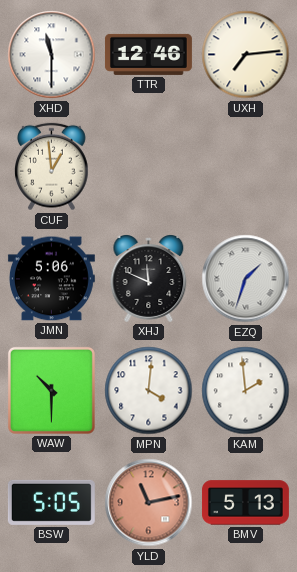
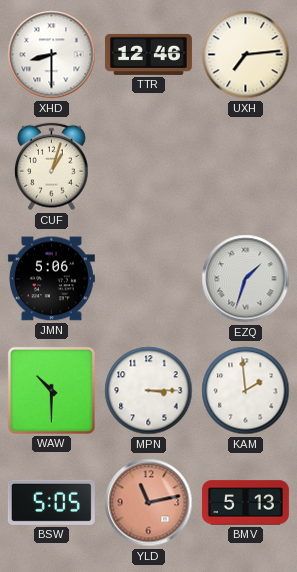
XHD: 11:30 -> 8:30
CUF: 12:59 -> 1:03
XHJ: 11:49 -> none
MPN: 4:01 -> 3:15
